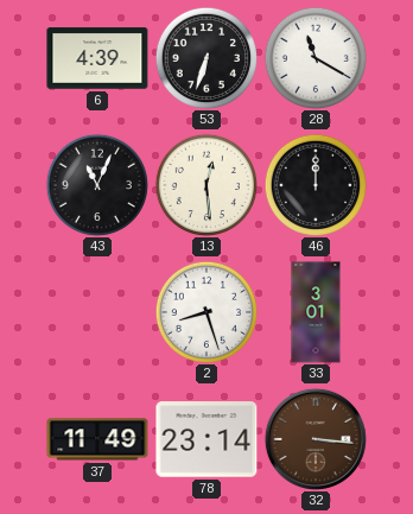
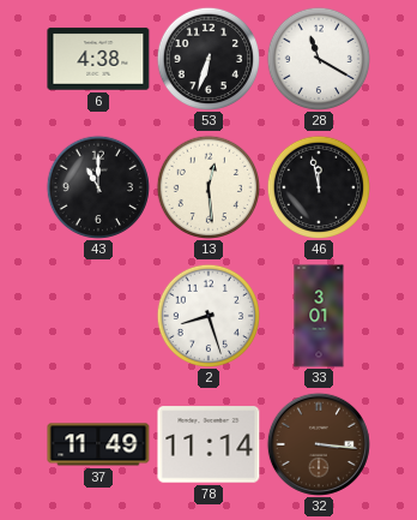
6: 4:39 -> 4:38
43: 11:04 -> 11:00
46: 12:00 -> 11:58
78: 23:14 -> 11:14
